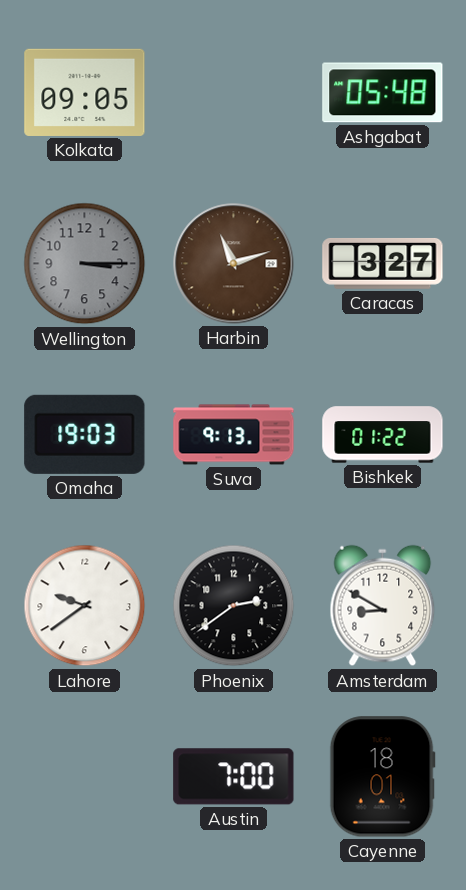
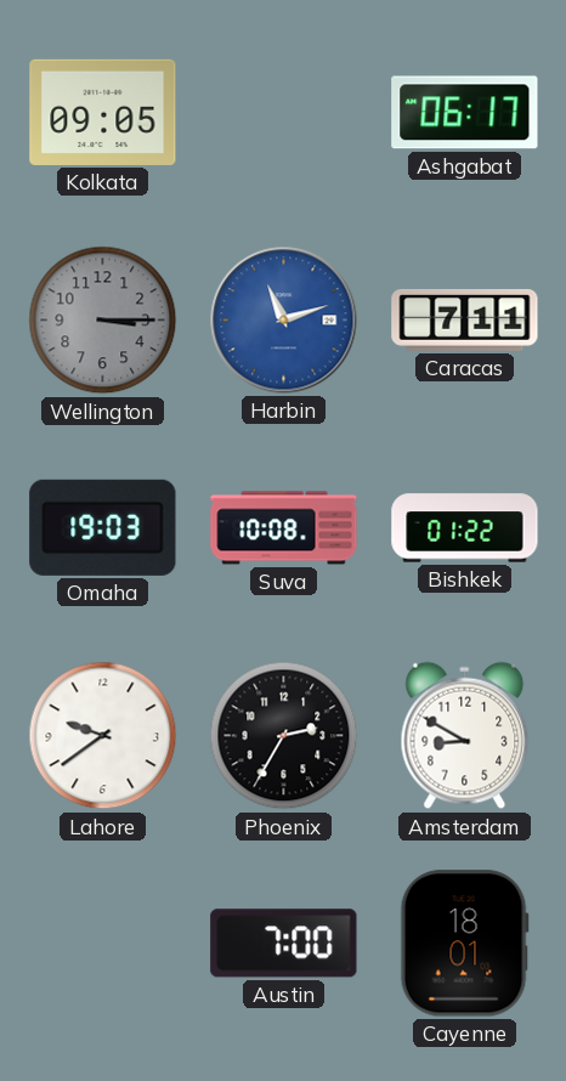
Ashgabat: 05:48 -> 06:17
Harbin dial: brown -> blue
Caracas: 3:27 -> 7:11
Suva: 9:13 -> 10:08
Phoenix: 2:39 -> 2:35
